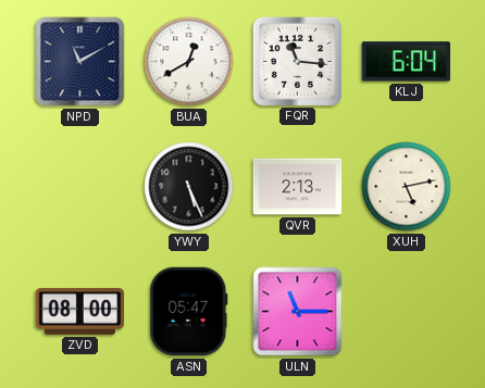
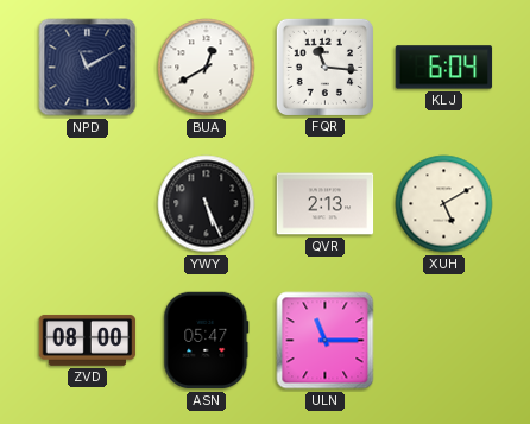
XUH: 5:13 -> 5:10
